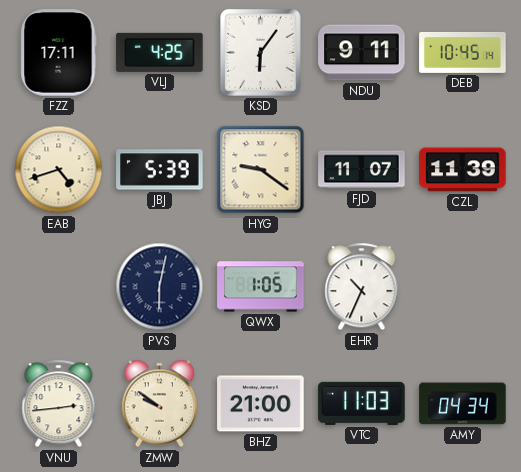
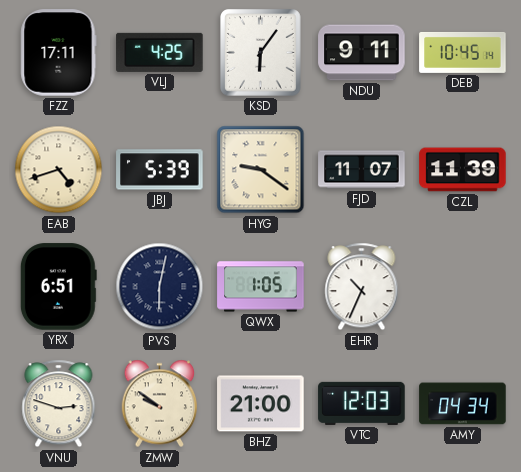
YRX: none -> 6:51
VNU: 2:44 -> 2:48
VTC: 11:03 -> 12:03
